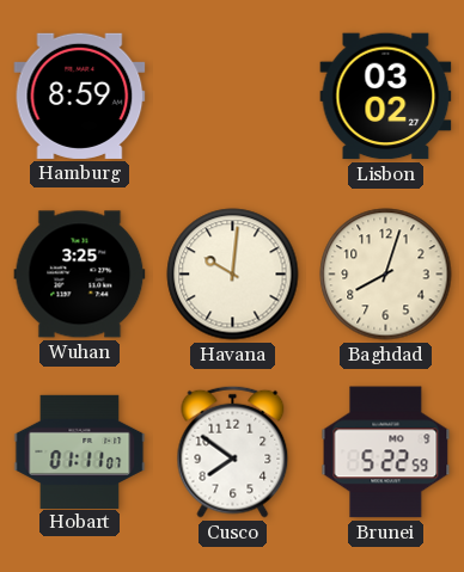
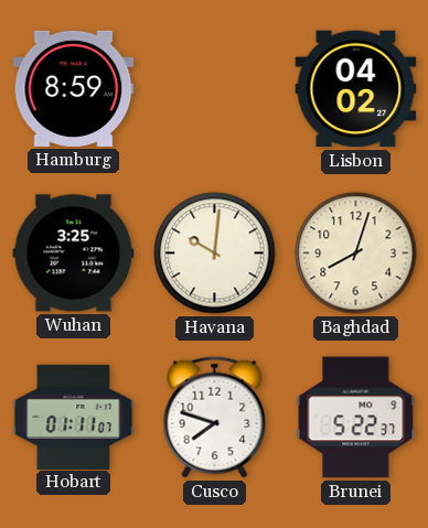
Lisbon: 03:02 -> 04:02
Cusco: 7:51 -> 7:48
Brunei: 5:22:59 -> 5:22:37
